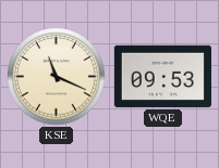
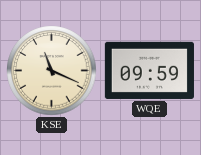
WQE: 09:53 -> 09:59
